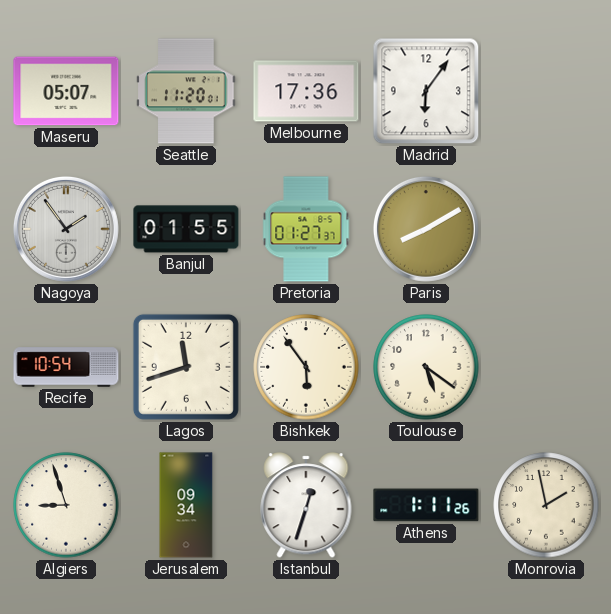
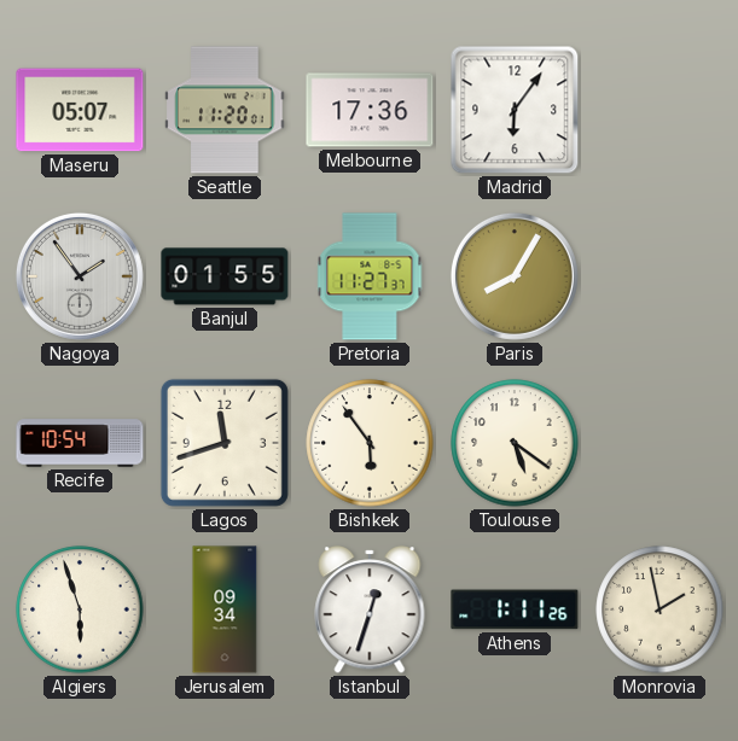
Pretoria: 01:27 -> 11:27
Paris: 8:10 -> 8:05
Algiers: 8:57 -> 5:57
